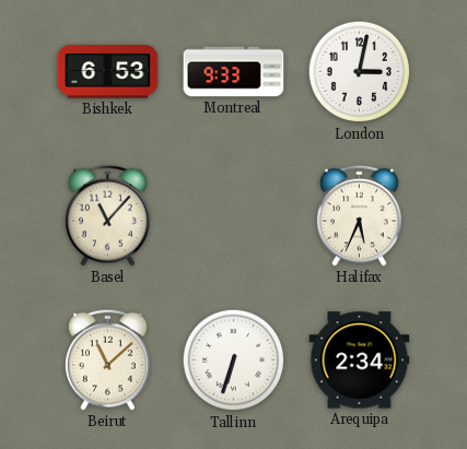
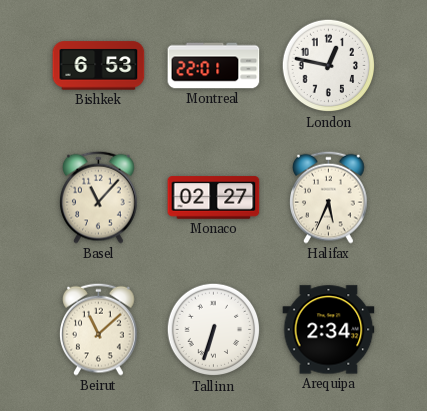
Montreal: 9:33 -> 22:01
London: 3:02 -> 12:47
Monaco: none -> 02:27
